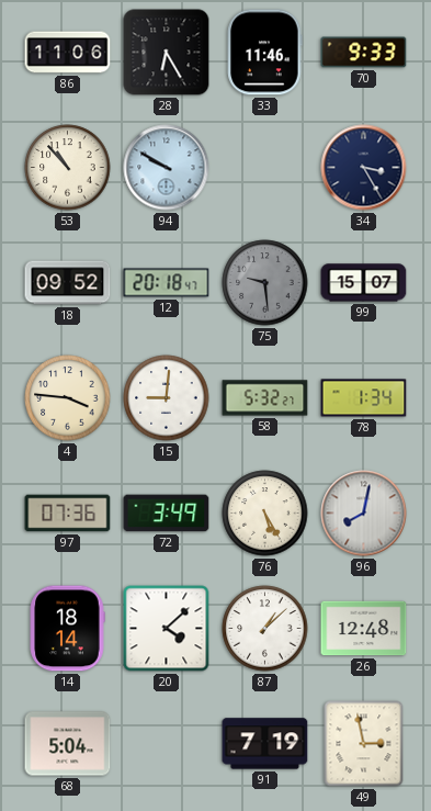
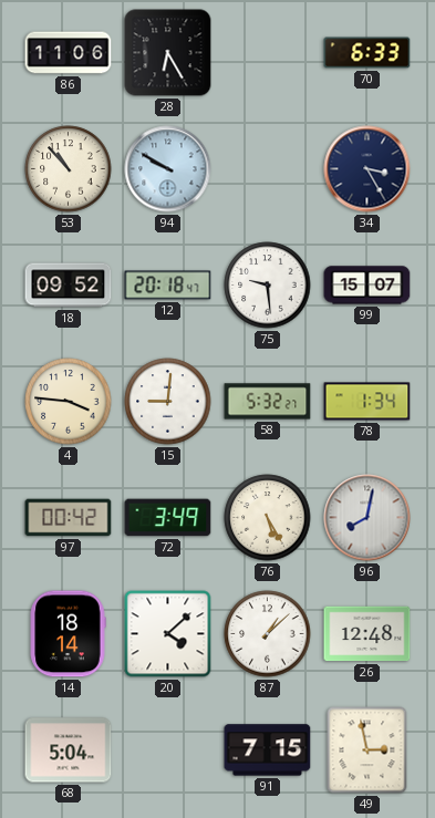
33: 11:46 -> none
70: 9:33 -> 6:33
75 dial: grey -> white
97: 07:36 -> 00:42
91: 7:19 -> 7:15
